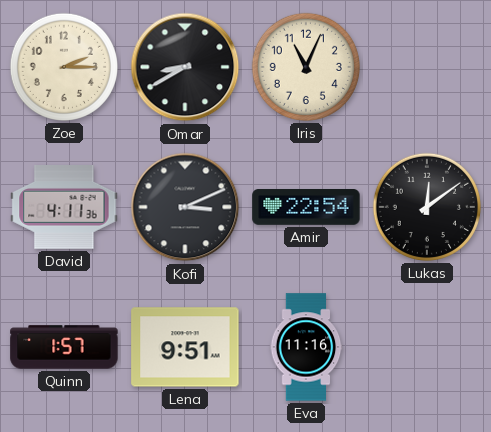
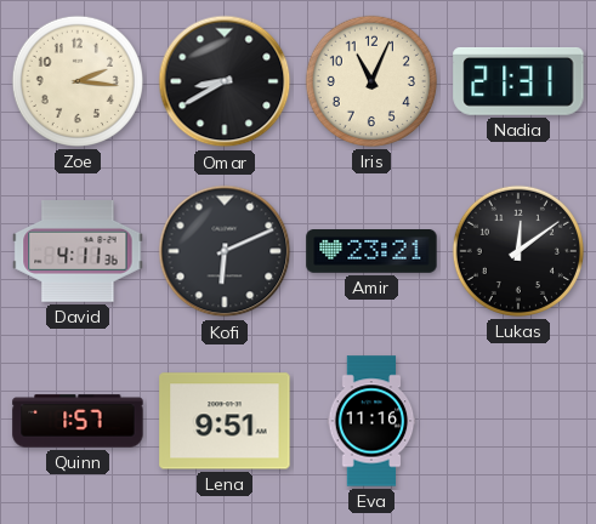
Zoe: 2:15 -> 2:16
Nadia: none -> 21:31
Kofi: 3:11 -> 6:11
Amir: 22:54 -> 23:21
